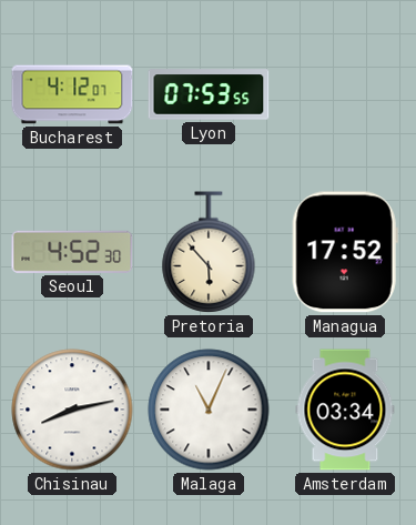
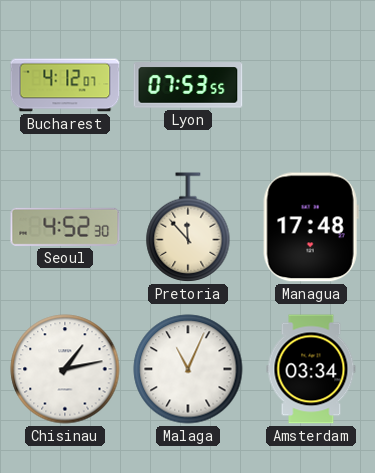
Pretoria: 5:53 -> 11:53
Managua: 17:52 -> 17:48
Chisinau: 8:13 -> 1:13
